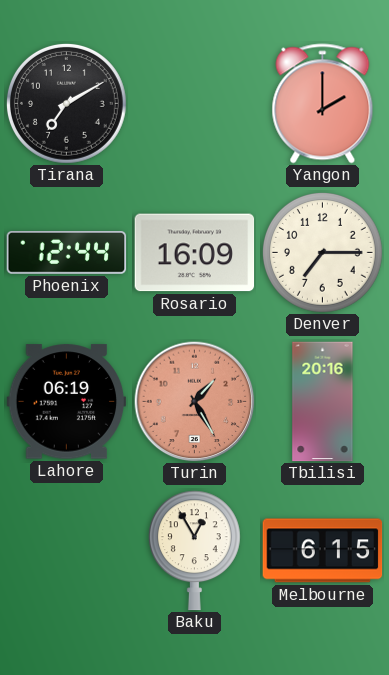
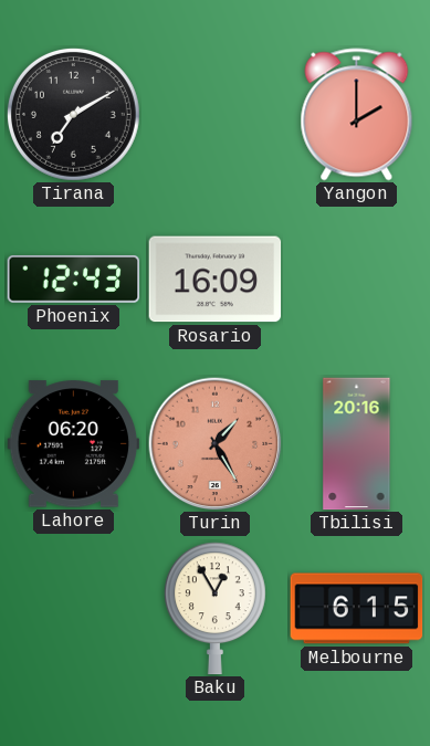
Phoenix: 12:44 -> 12:43
Denver: 7:15 -> none
Lahore: 06:19 -> 06:20
